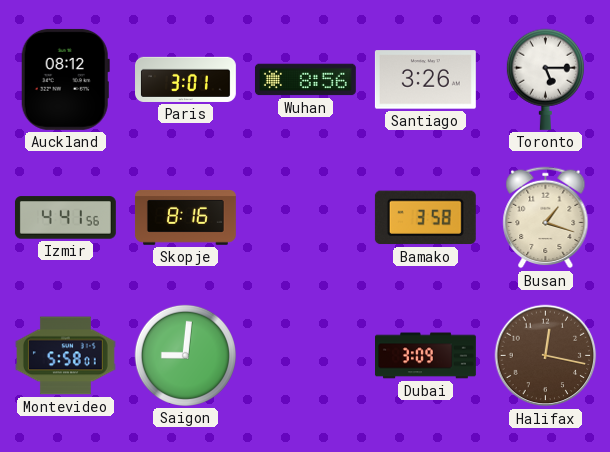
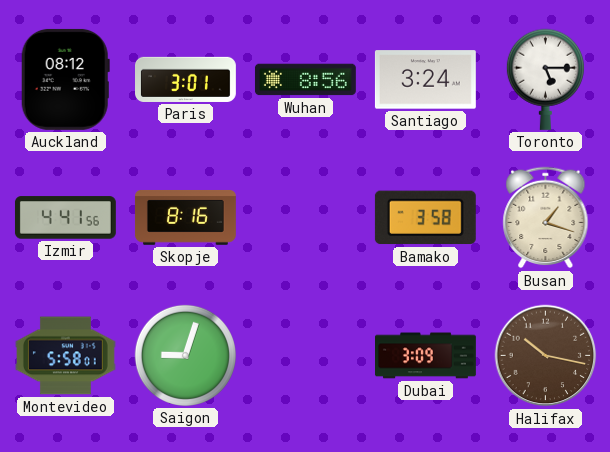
Santiago: 3:26 -> 3:24
Saigon: 9:01 -> 9:03
Halifax: 12:17 -> 10:17
